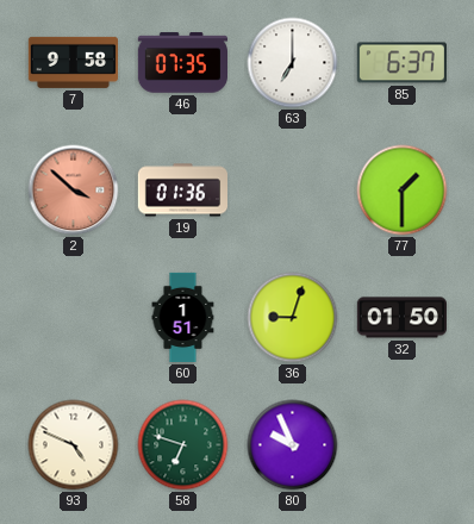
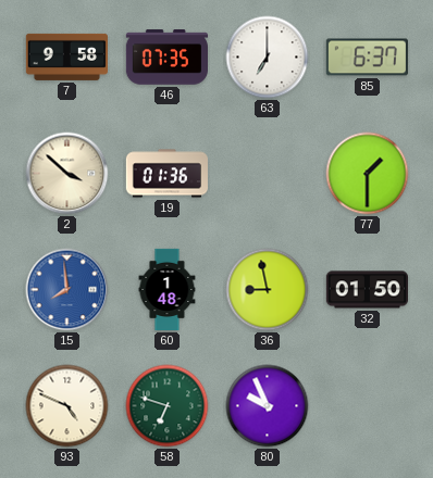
2 dial: salmon -> cream
15: none -> 7:59
60: 1:51 -> 1:48
36: 9:03 -> 8:58
